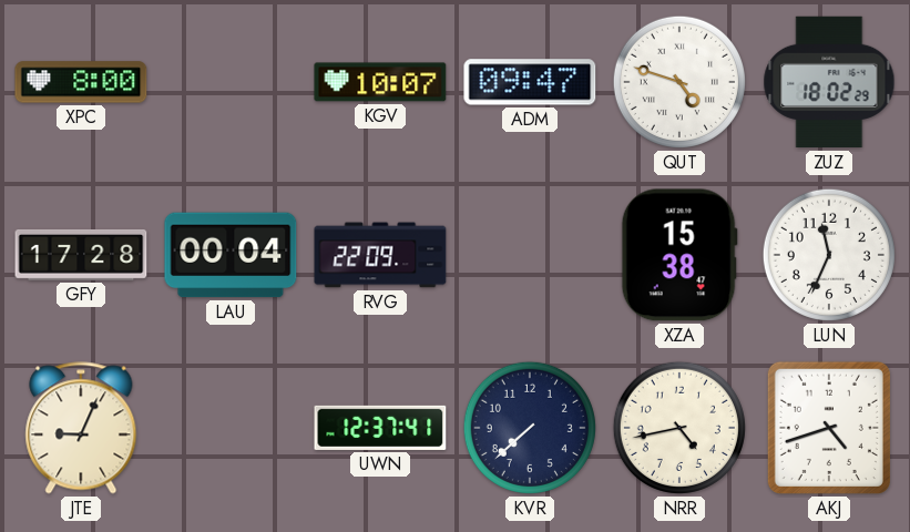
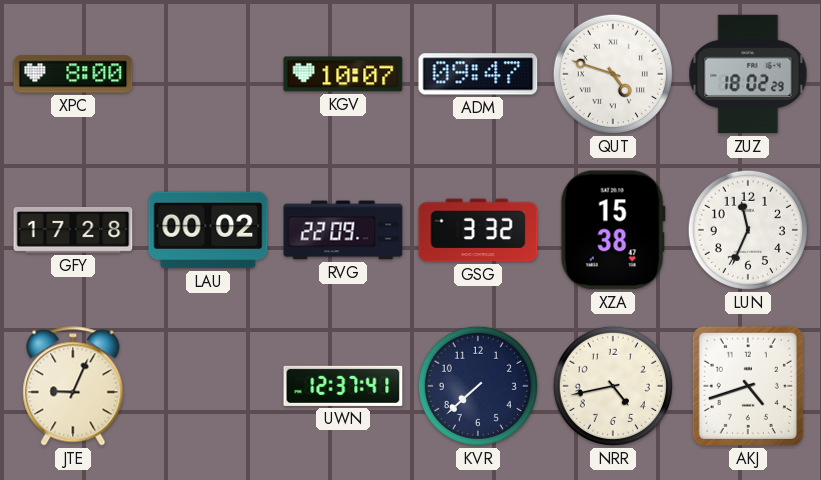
LAU: 00:04 -> 00:02
GSG: none -> 3:32
